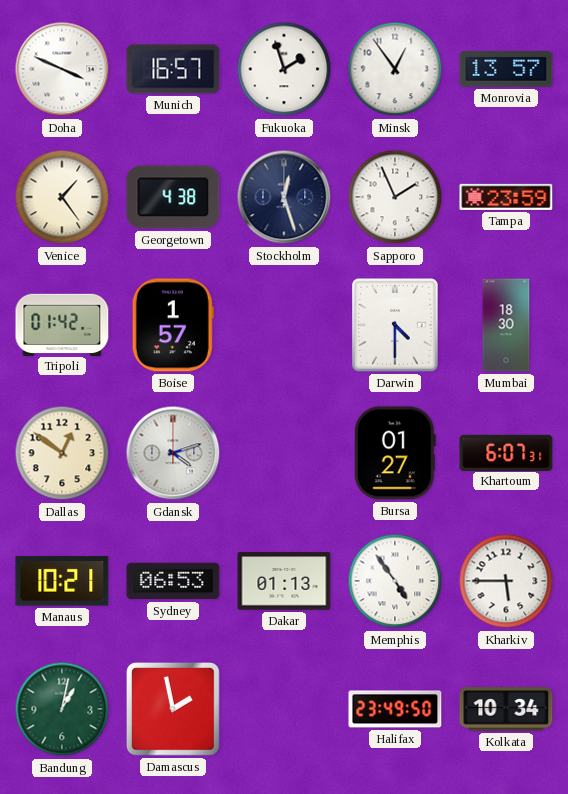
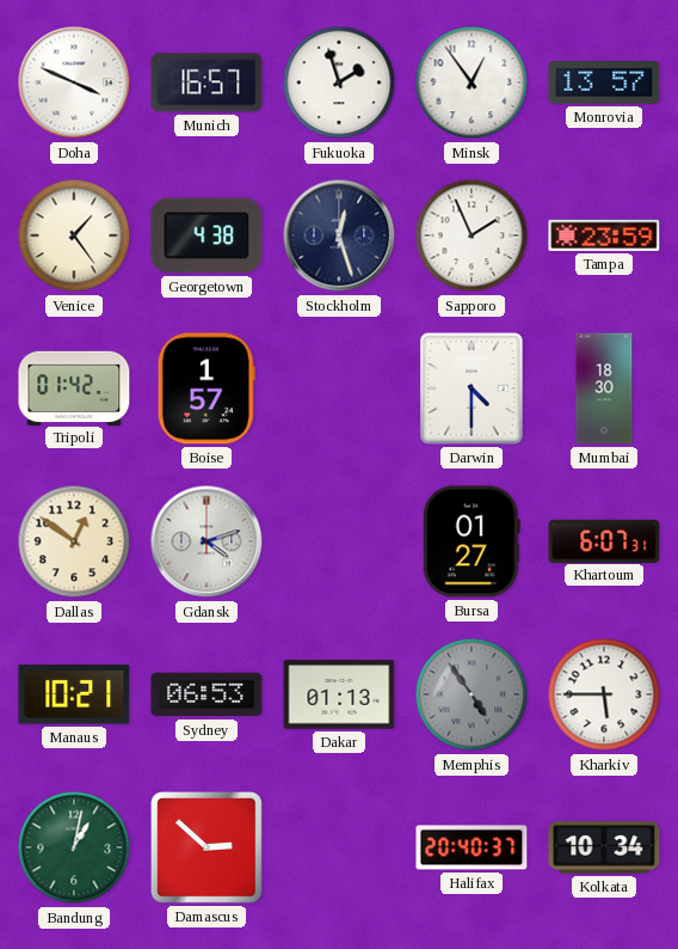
Memphis dial: white -> grey
Damascus: 1:58 -> 2:52
Halifax: 23:49 -> 20:40
